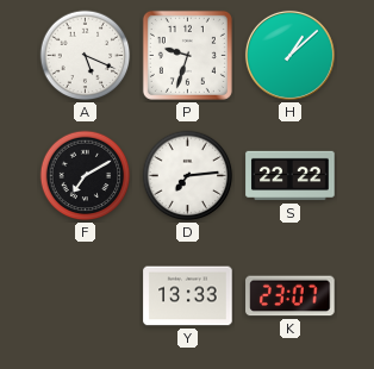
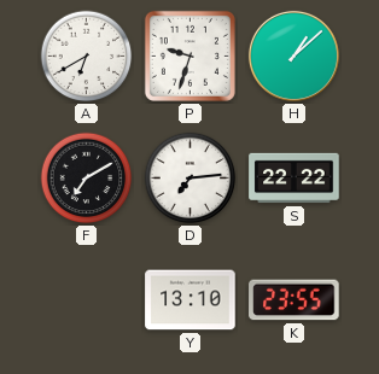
A: 5:19 -> 6:40
Y: 13:33 -> 13:10
K: 23:07 -> 23:55
